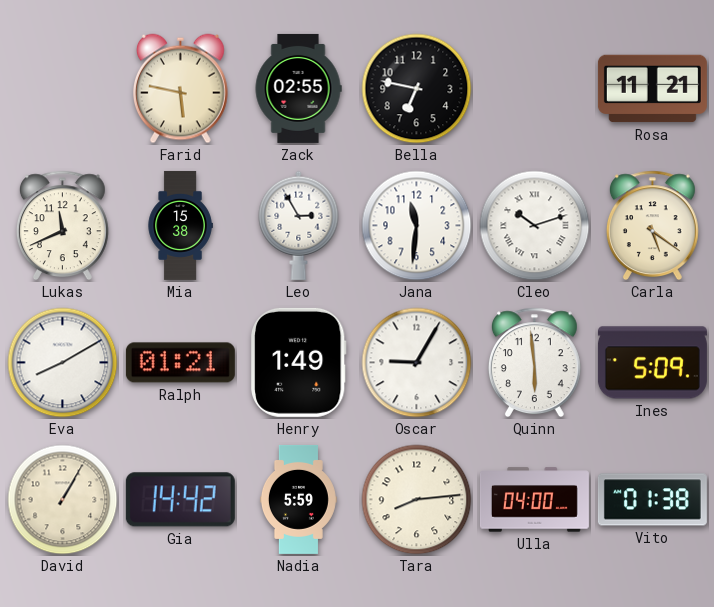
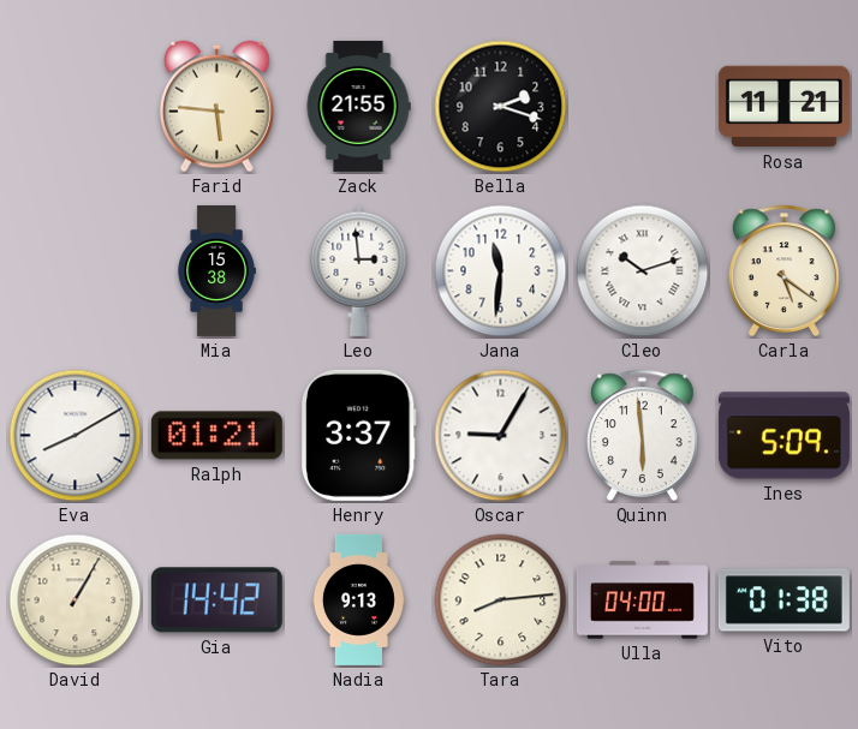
Farid: 5:47 -> 5:46
Zack: 02:55 -> 21:55
Bella: 6:47 -> 2:18
Lukas: 11:41 -> none
Leo: 2:55 -> 2:59
Henry: 1:49 -> 3:37
Nadia: 5:59 -> 9:13
